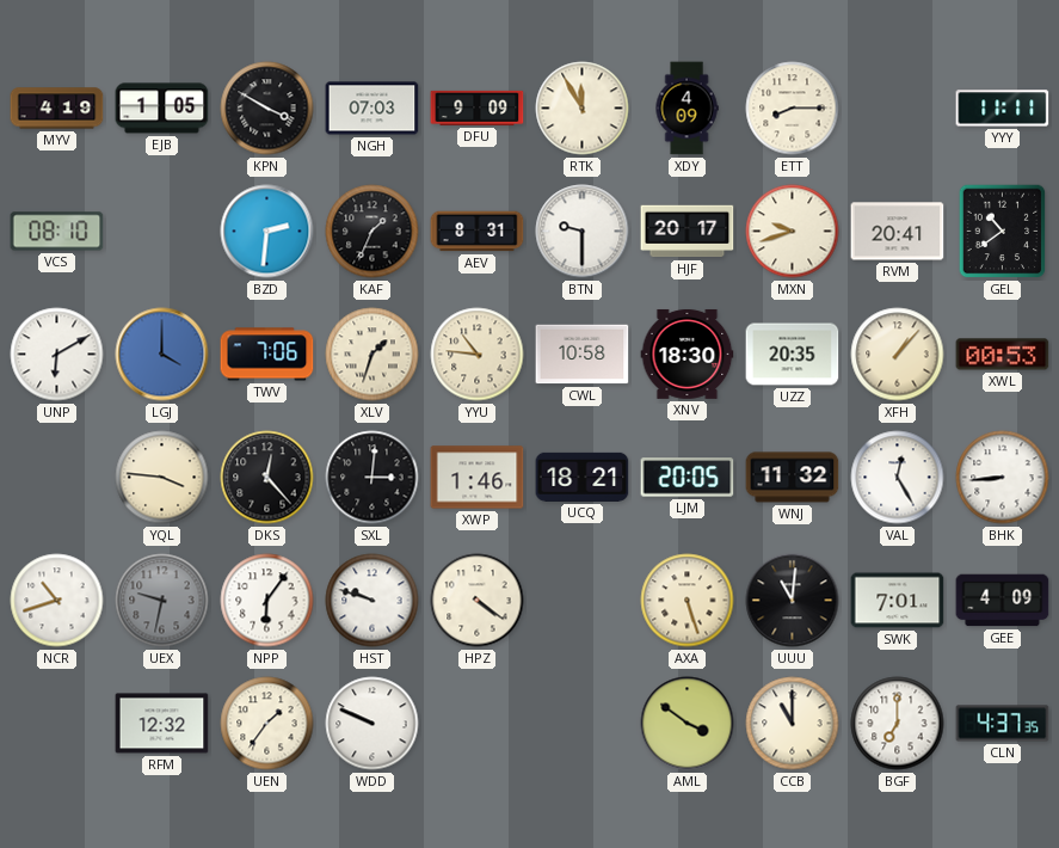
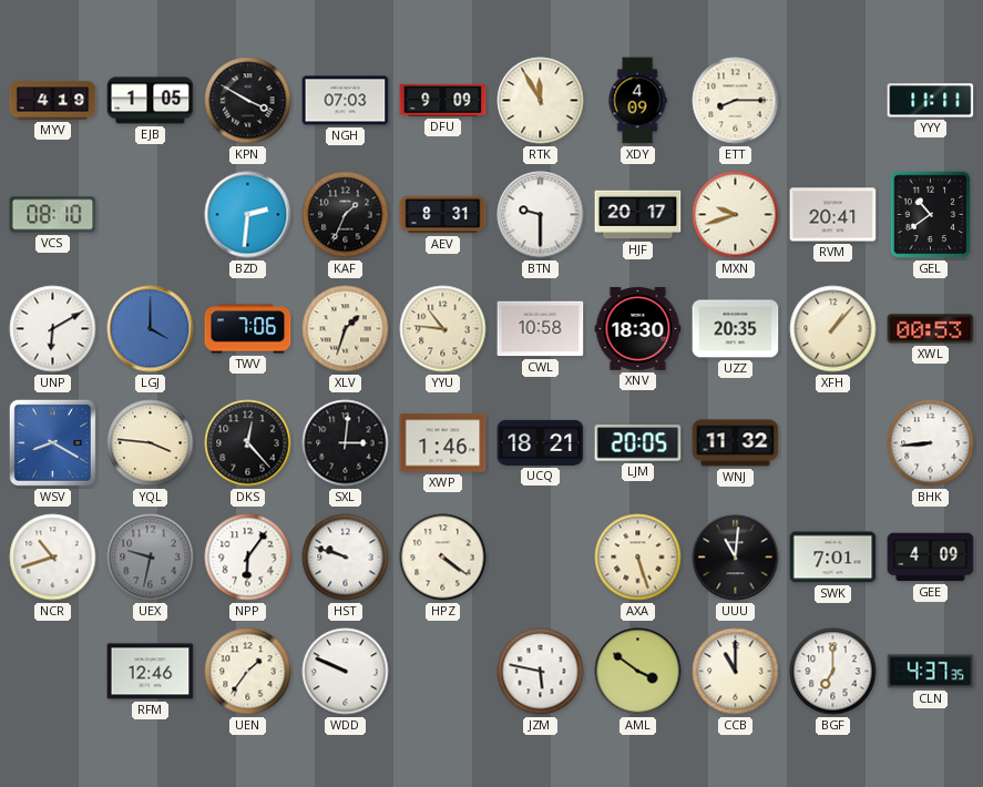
WSV: none -> 8:20
VAL: 12:25 -> none
RFM: 12:32 -> 12:46
JZM: none -> 5:47
